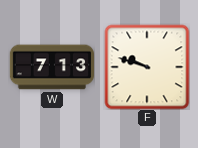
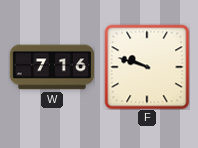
W: 7:13 -> 7:16
